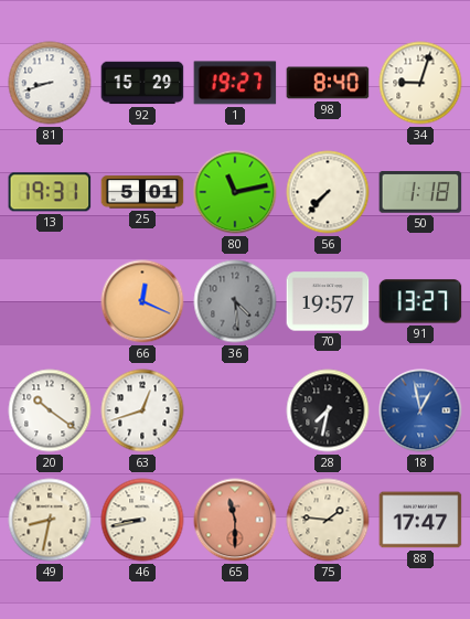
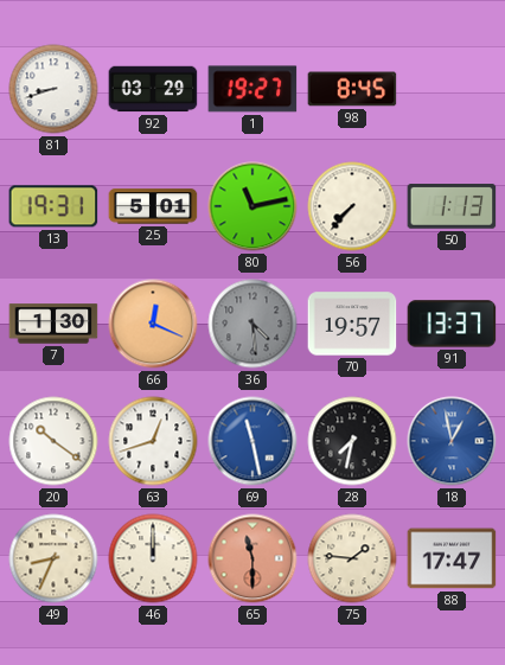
92: 15:29 -> 03:29
98: 8:40 -> 8:45
34: 9:03 -> none
50: 1:18 -> 1:13
7: none -> 1:30
91: 13:27 -> 13:37
69: none -> 11:28
49: 8:32 -> 8:34
46: 8:43 -> 12:00
